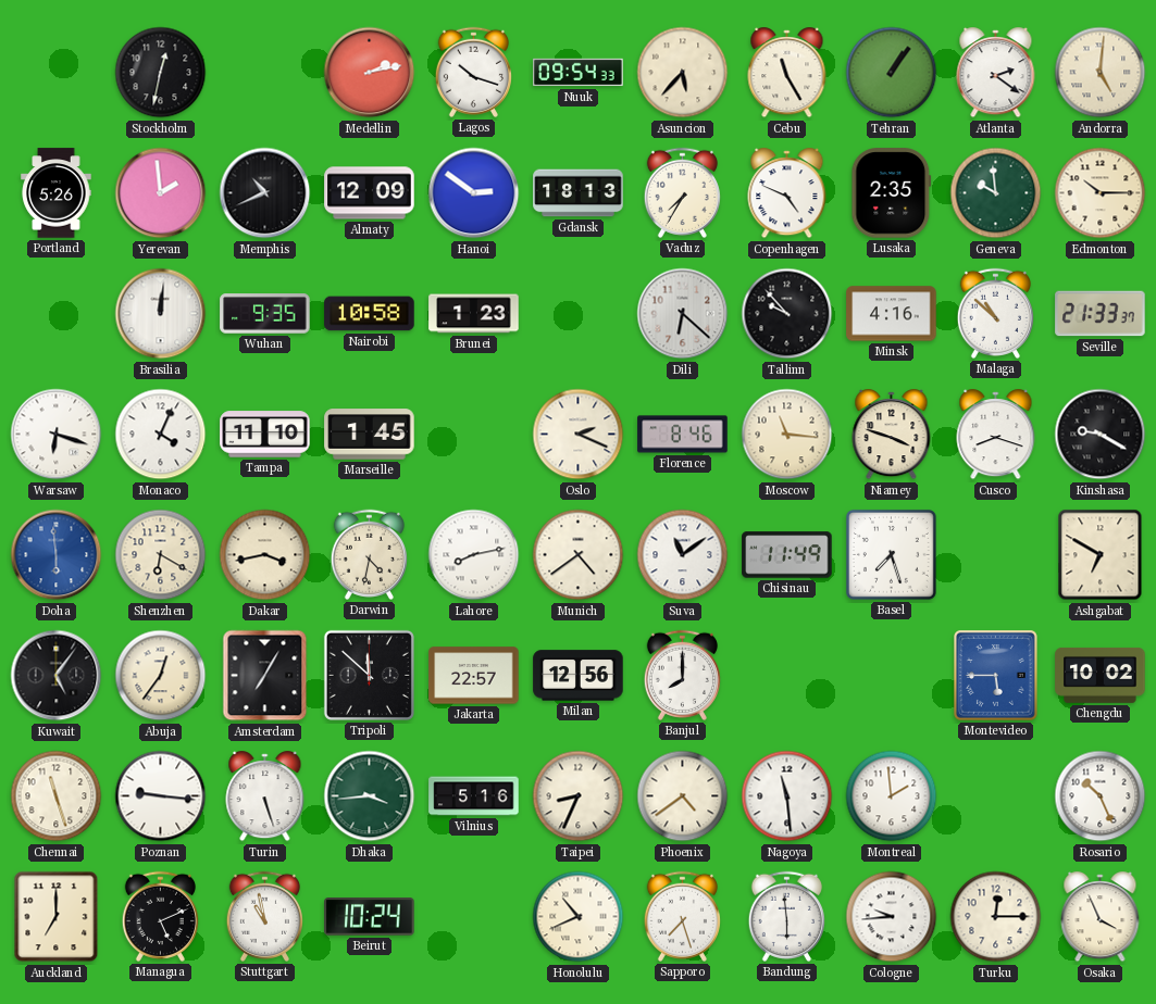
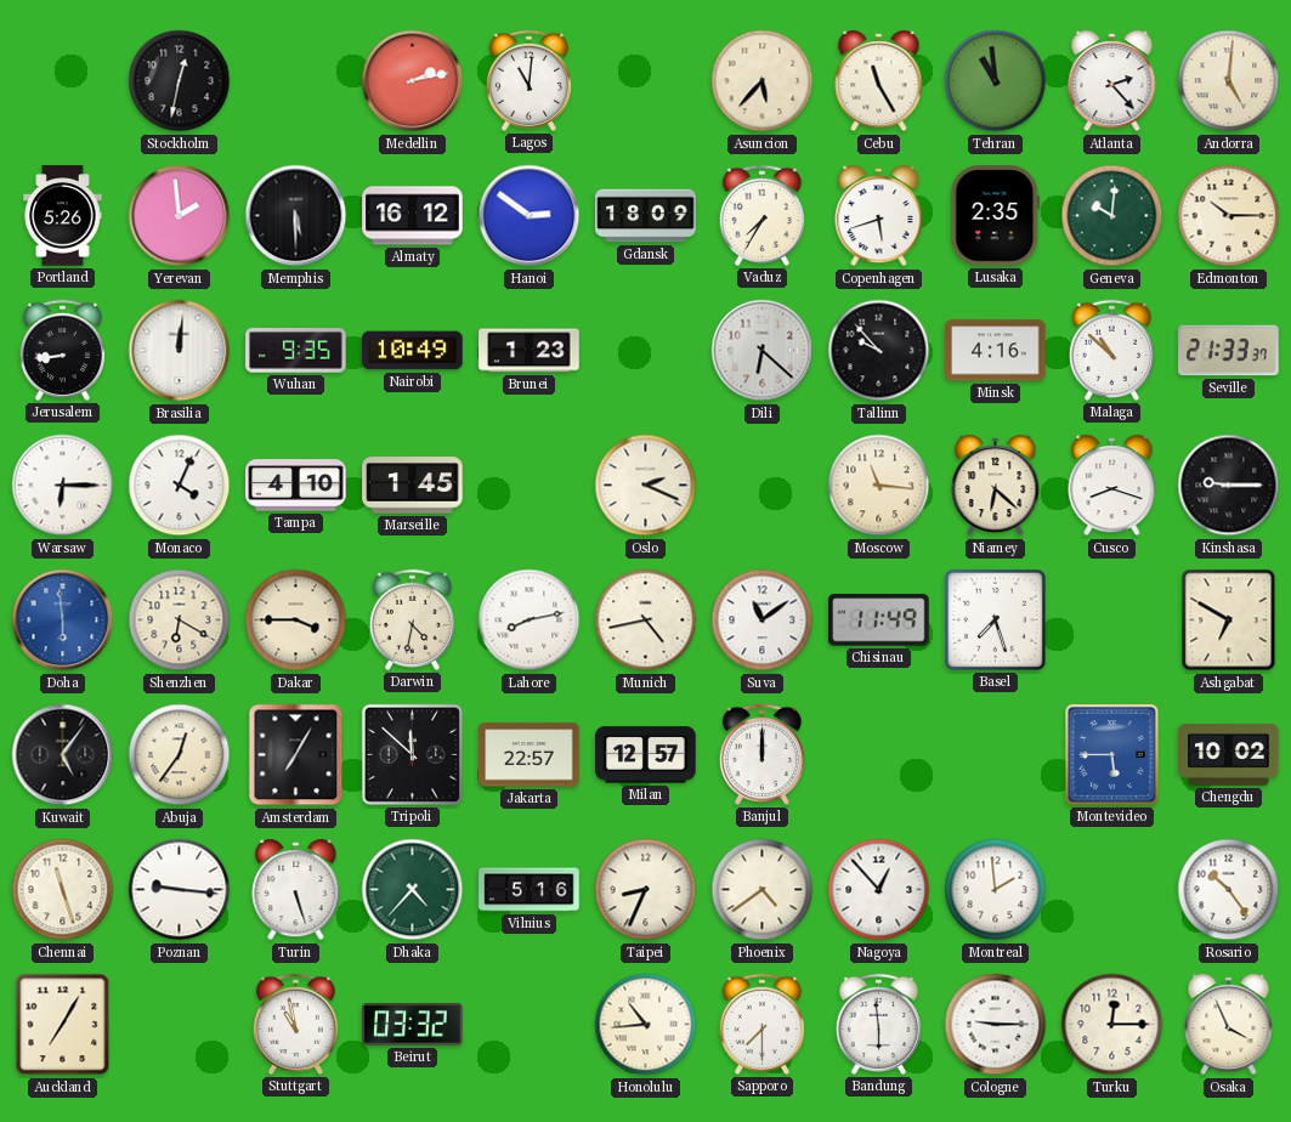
Lagos: 10:18 -> 11:01
Nuuk: 09:54 -> none
Tehran: 1:06 -> 10:59
Atlanta: 2:21 -> 2:23
Memphis: 10:41 -> 5:30
Almaty: 12:09 -> 16:12
Gdansk: 18:13 -> 18:09
Copenhagen: 4:49 -> 5:42
Geneva: 9:59 -> 10:01
Jerusalem: none -> 8:44
Nairobi: 10:58 -> 10:49
Warsaw: 6:18 -> 6:15
Tampa: 11:10 -> 4:10
Florence: 8:46 -> none
Niamey: 3:48 -> 6:22
Kinshasa: 9:20 -> 9:15
Dakar: 3:43 -> 3:45
Munich: 4:39 -> 4:43
Milan: 12:56 -> 12:57
Banjul: 8:00 -> 12:00
Dhaka: 3:44 -> 4:37
Nagoya: 11:29 -> 12:53
Rosario: 10:26 -> 10:24
Auckland: 7:00 -> 7:05
Managua: 5:11 -> none
Beirut: 10:24 -> 03:32
Honolulu: 10:41 -> 10:44
Sapporo: 7:27 -> 7:30
Cologne: 9:44 -> 9:15
